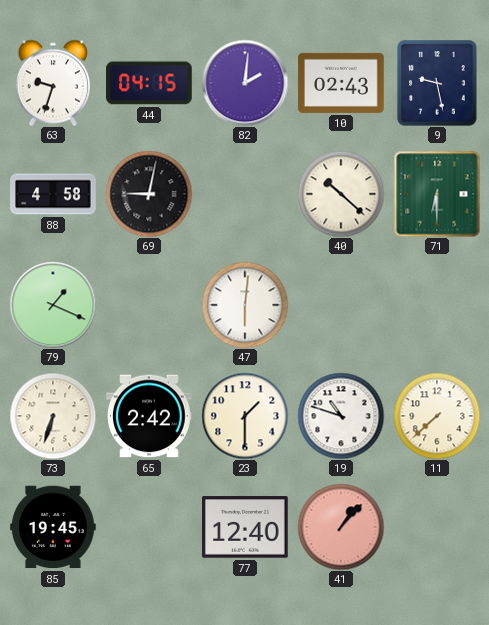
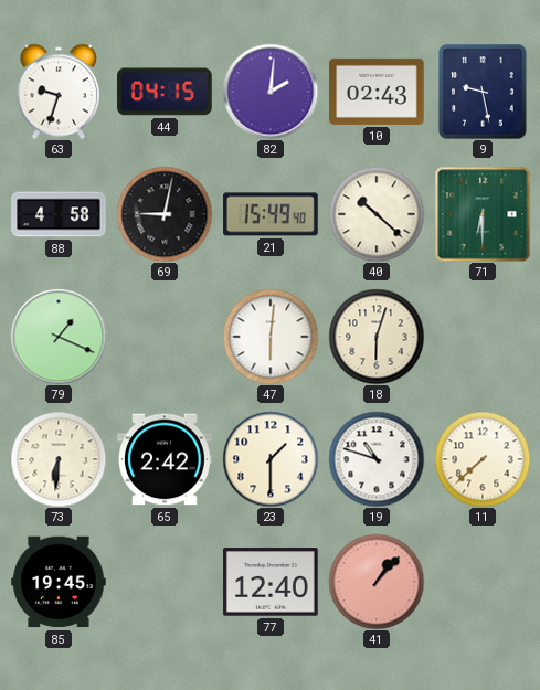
21: none -> 15:49
18: none -> 6:03
73: 6:33 -> 6:31
